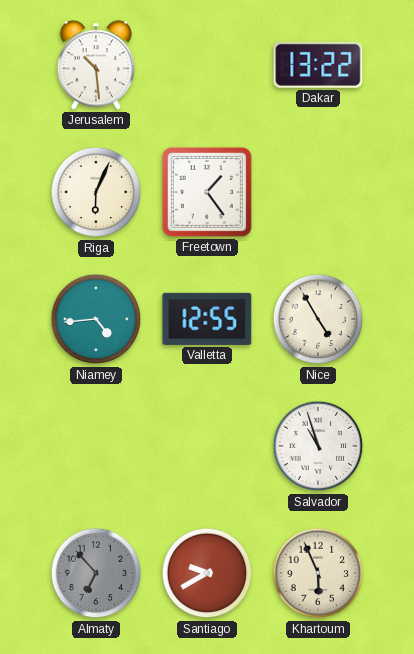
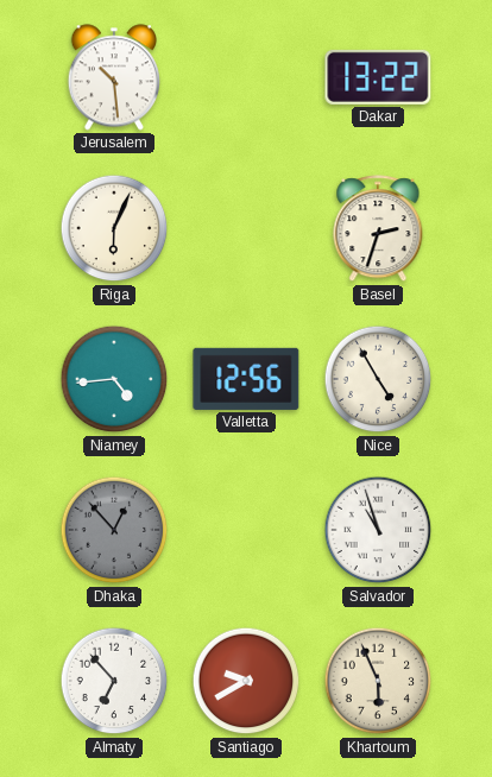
Freetown: 1:24 -> none
Basel: none -> 2:33
Valletta: 12:55 -> 12:56
Dhaka: none -> 12:53
Almaty dial: grey -> white
